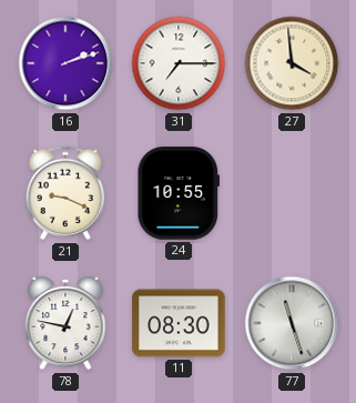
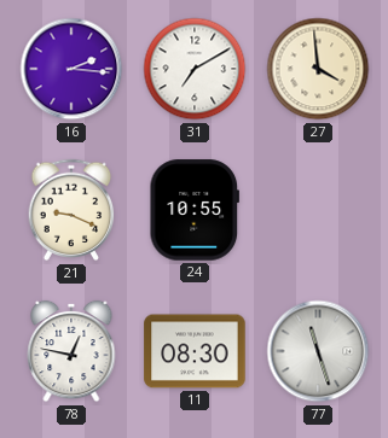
16: 2:12 -> 2:16
31: 7:15 -> 7:10
